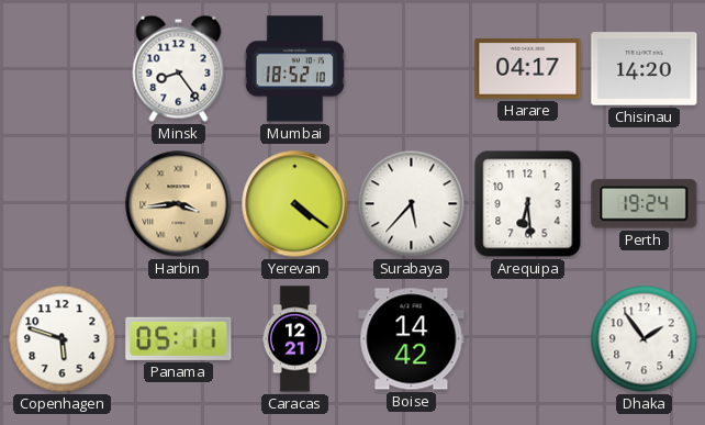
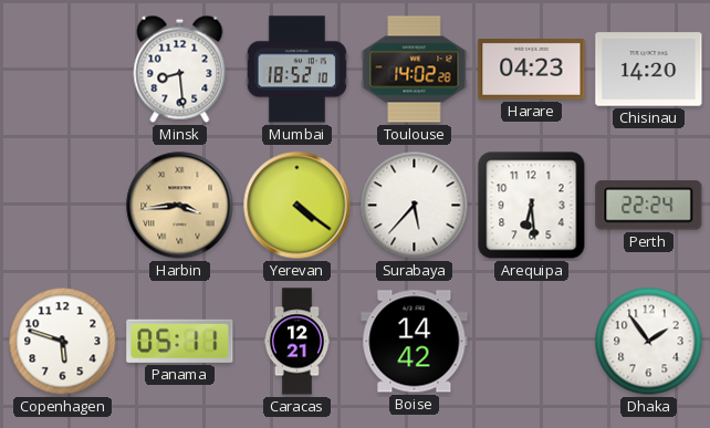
Minsk: 8:24 -> 8:29
Toulouse: none -> 14:02
Harare: 04:17 -> 04:23
Perth: 19:24 -> 22:24
